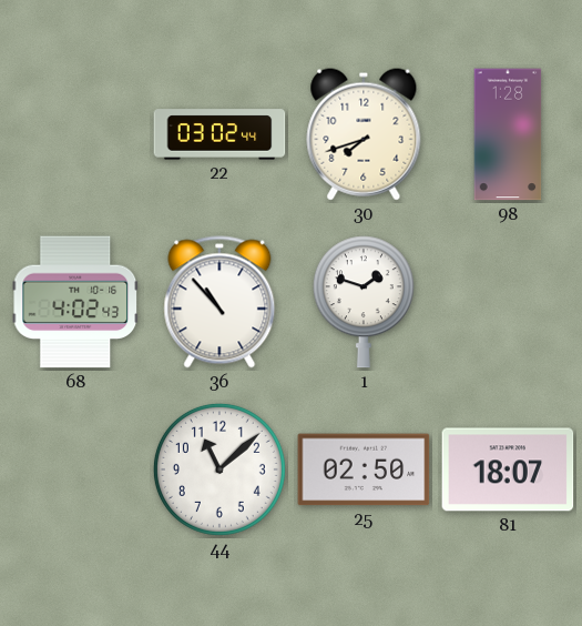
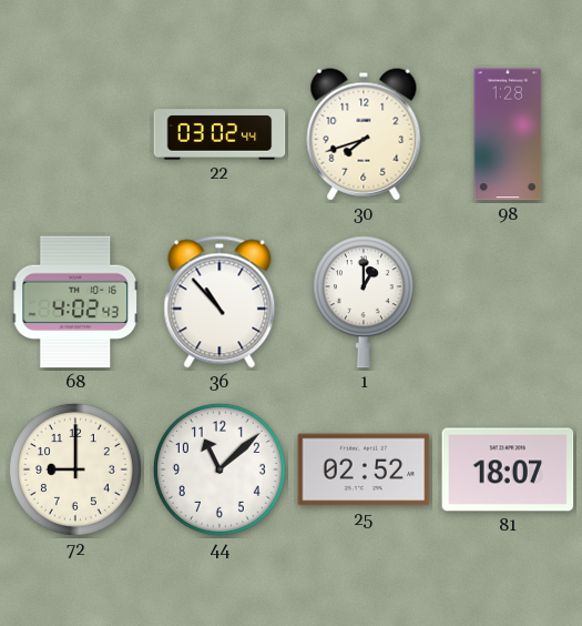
1: 1:48 -> 1:00
72: none -> 9:00
25: 02:50 -> 02:52
